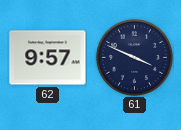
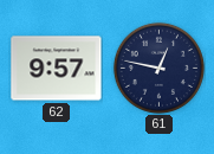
61: 3:49 -> 12:47
